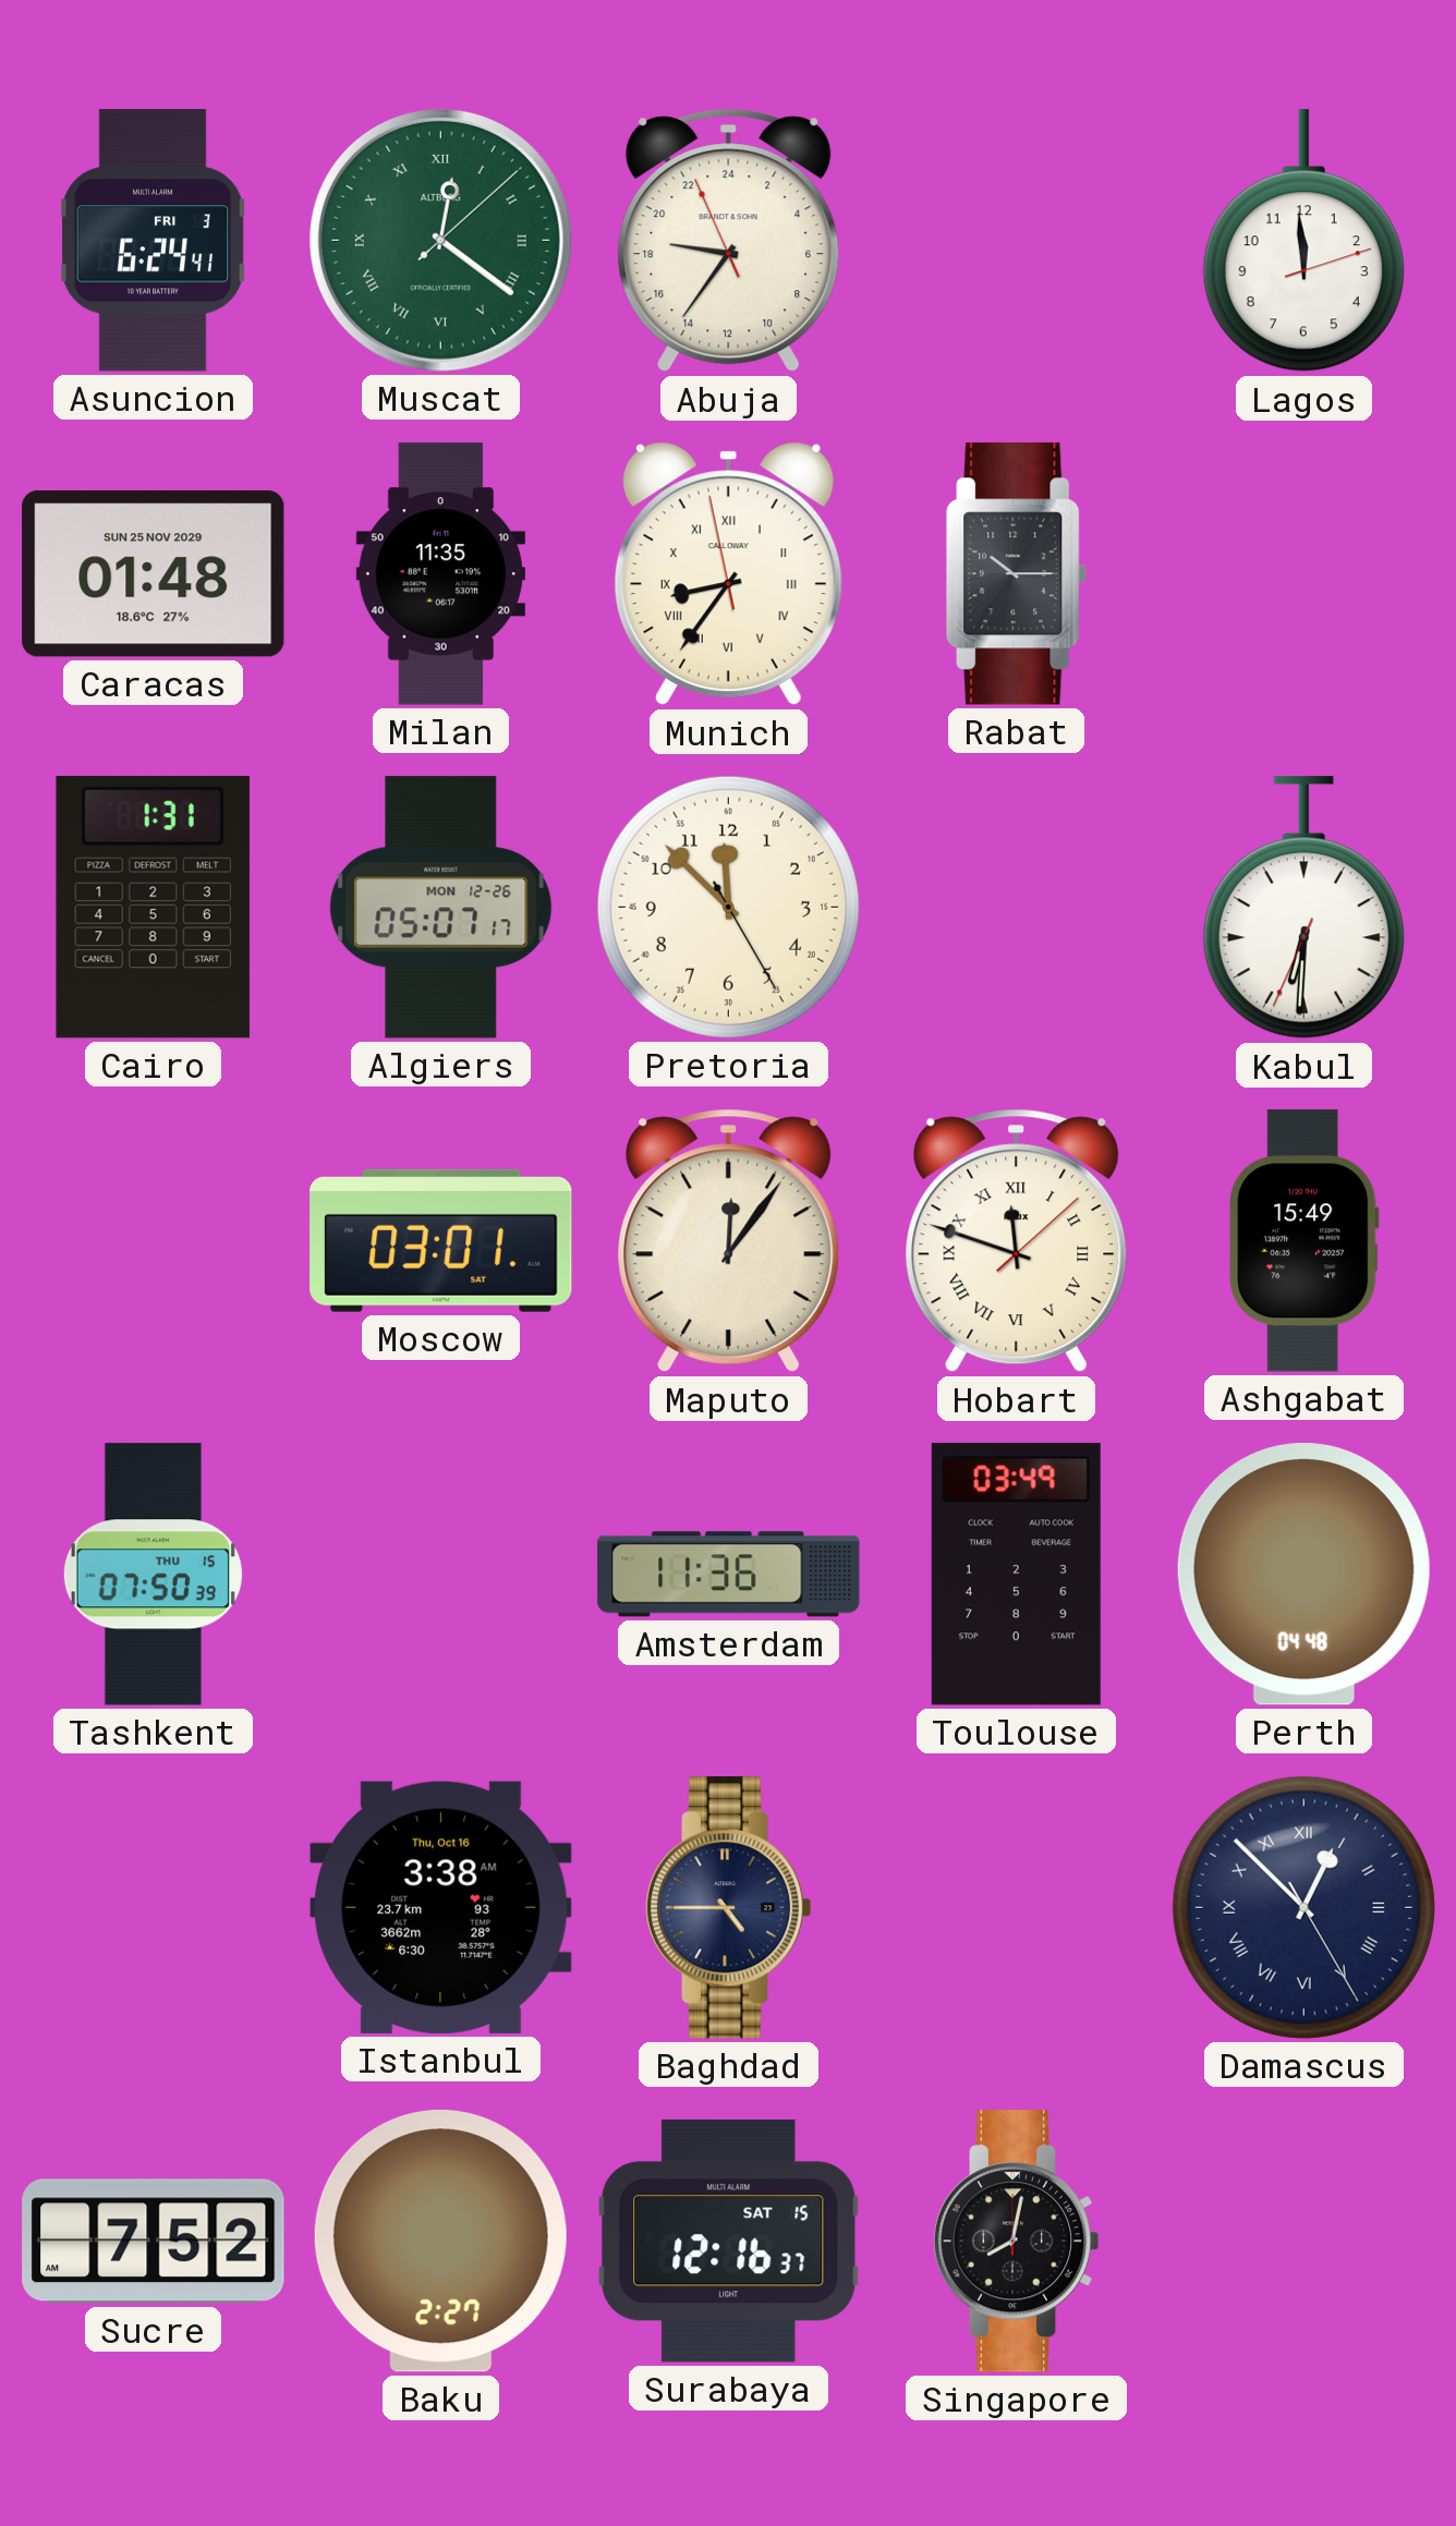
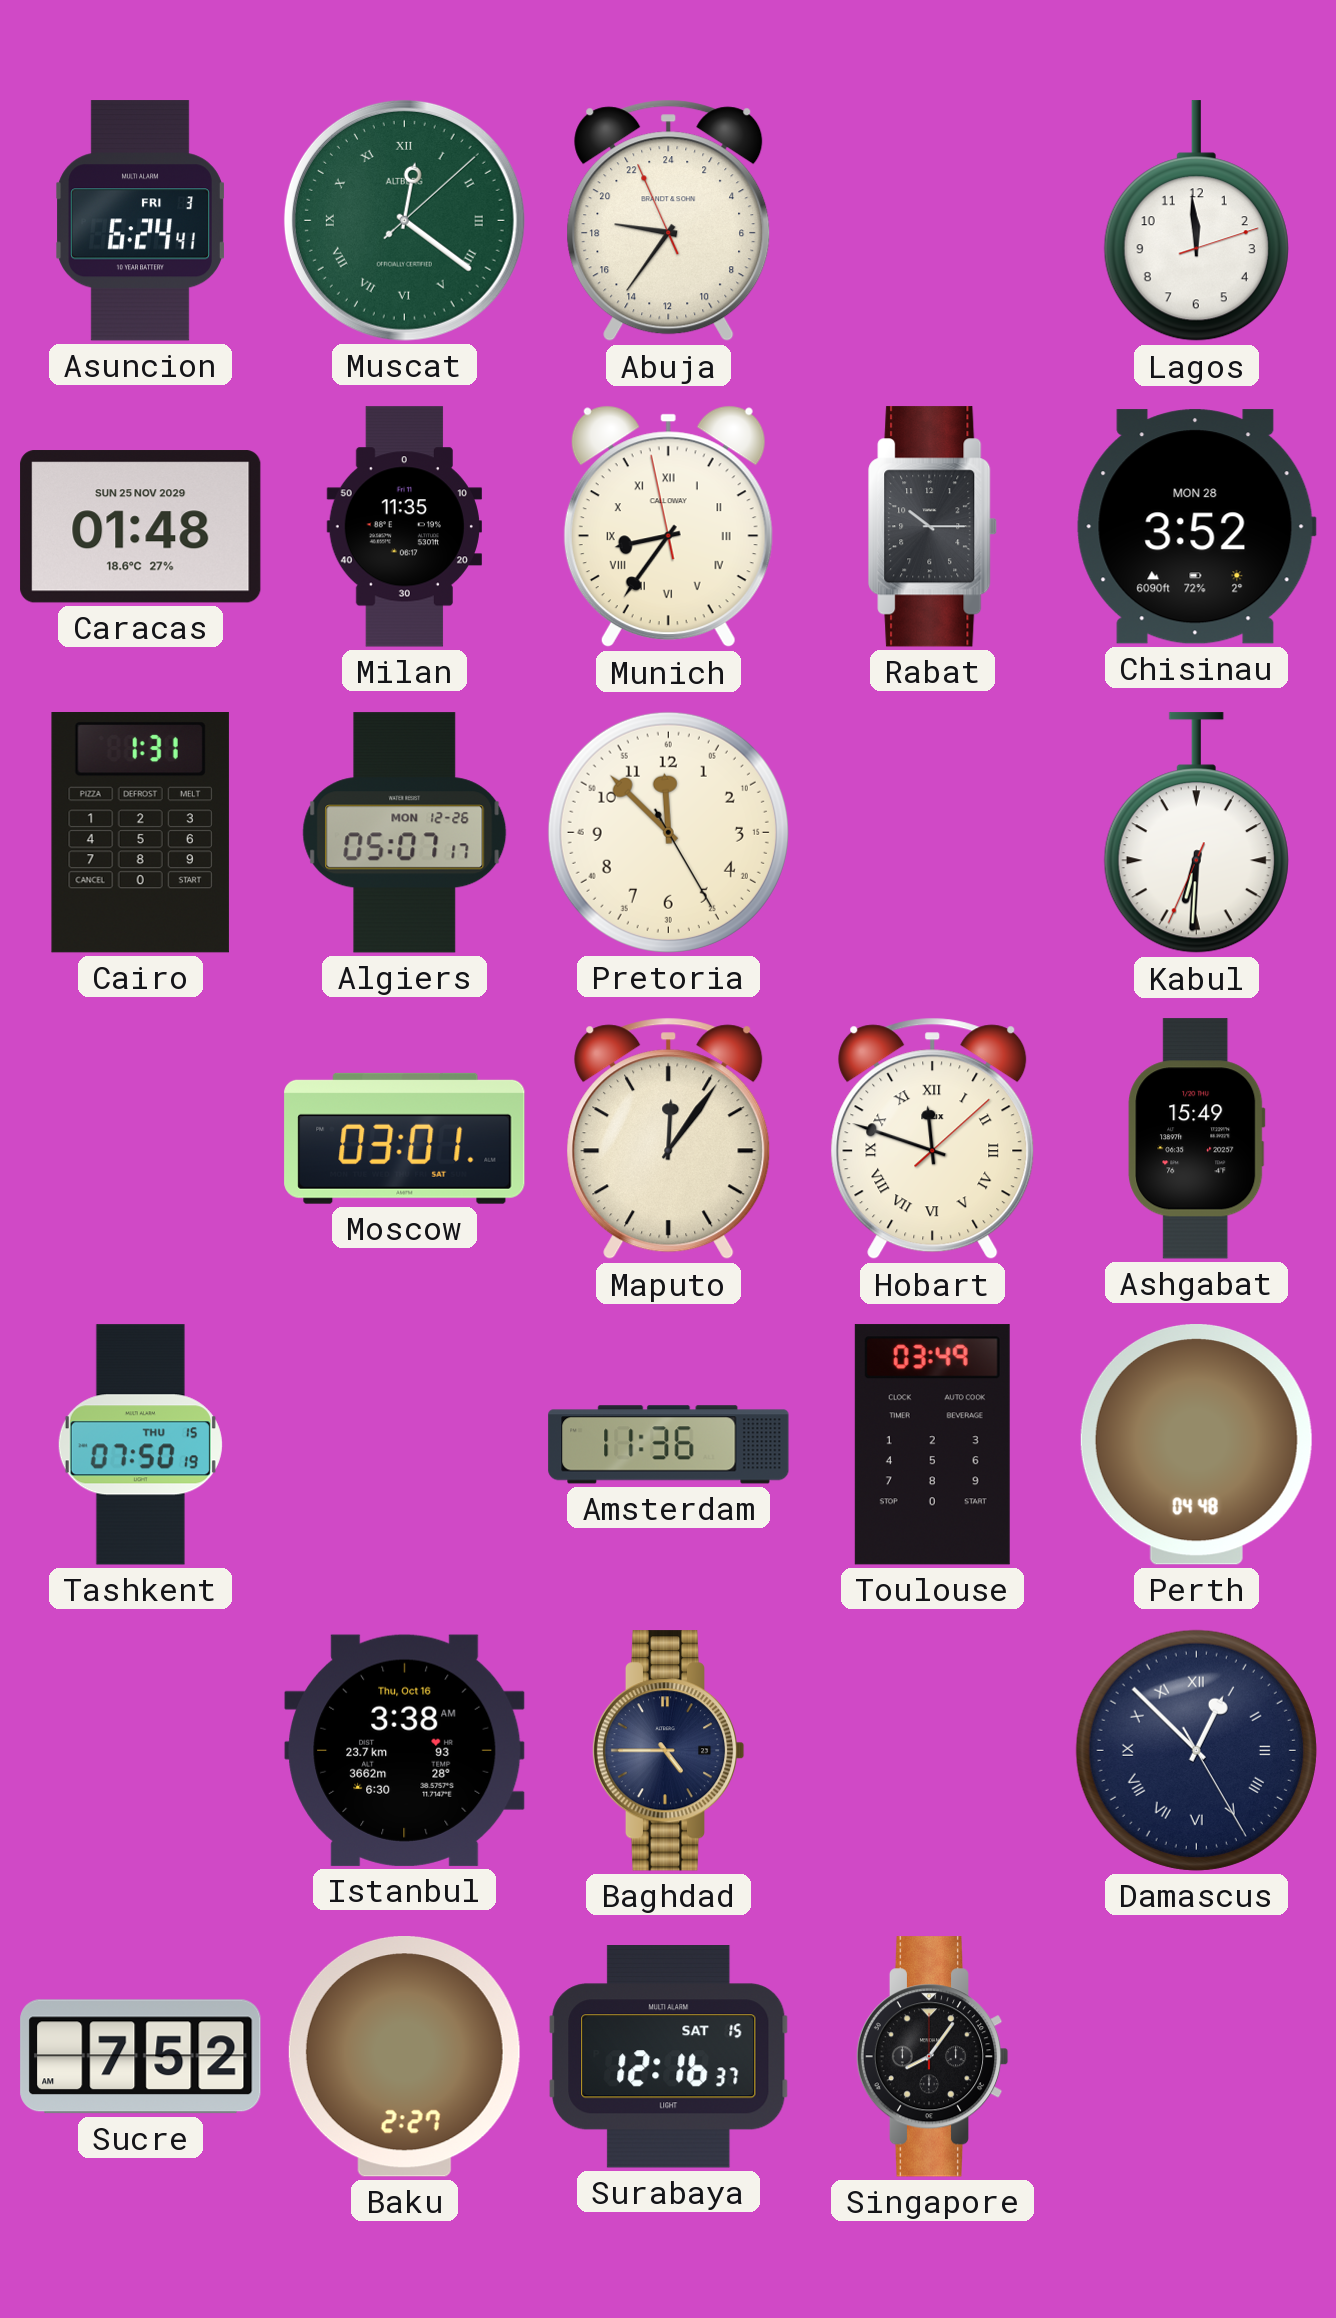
Chisinau: none -> 3:52
Tashkent: 07:50:39 -> 07:50:19
Singapore: 8:02 -> 8:06
